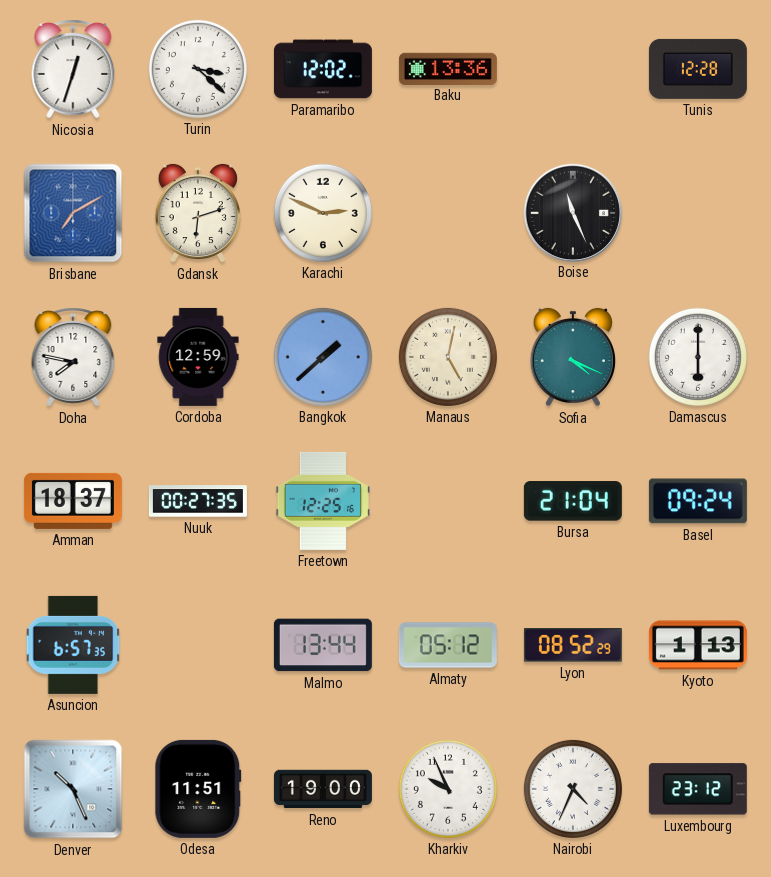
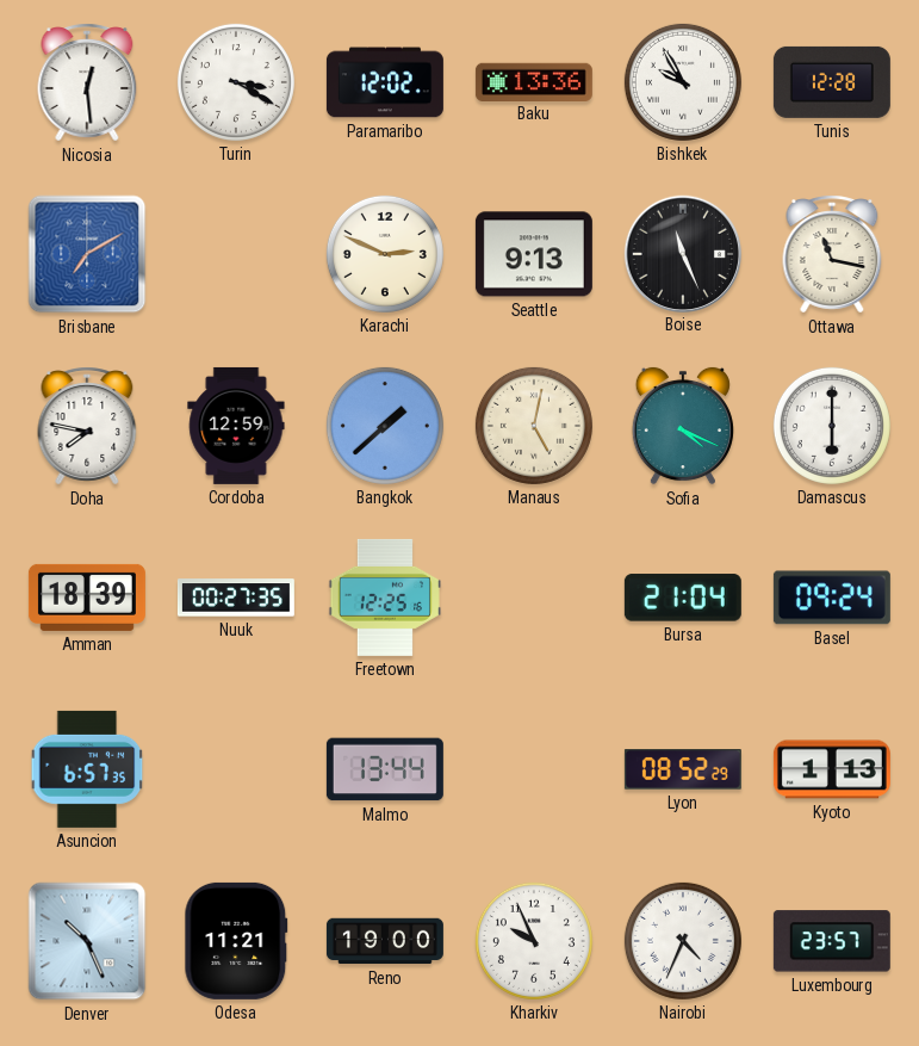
Nicosia: 12:33 -> 12:29
Turin: 3:22 -> 3:20
Bishkek: none -> 9:55
Gdansk: 6:12 -> none
Seattle: none -> 9:13
Ottawa: none -> 11:17
Amman: 18:37 -> 18:39
Almaty: 05:12 -> none
Odesa: 11:51 -> 11:21
Luxembourg: 23:12 -> 23:57
